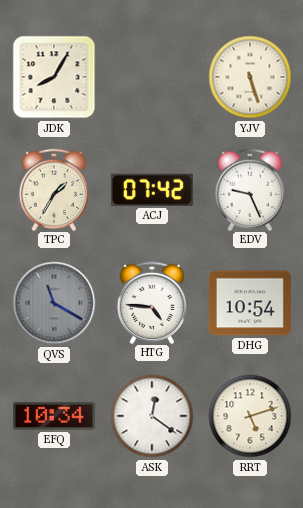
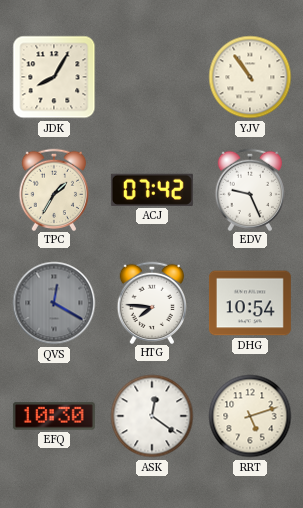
YJV: 5:27 -> 10:54
QVS: 11:20 -> 12:20
HTG: 4:46 -> 7:46
EFQ: 10:34 -> 10:30
